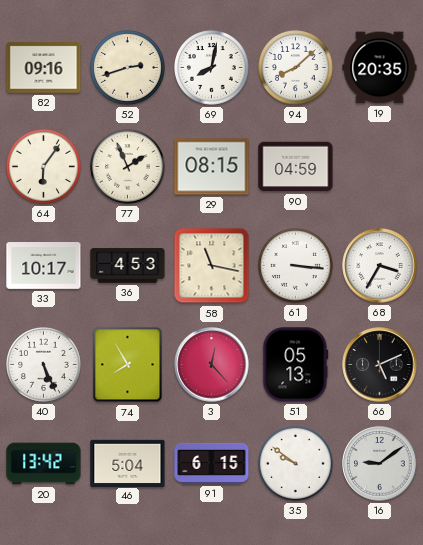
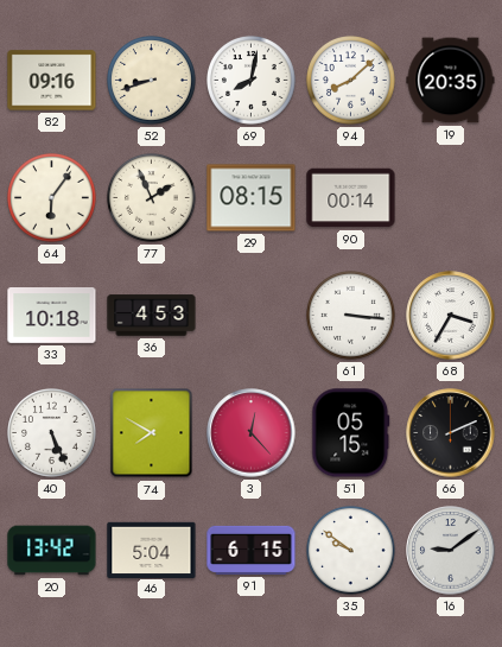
52: 2:42 -> 8:42
90: 04:59 -> 00:14
33: 10:17 -> 10:18
58: 11:17 -> none
74: 7:55 -> 7:50
51: 05:13 -> 05:15
66: 5:11 -> 2:11
